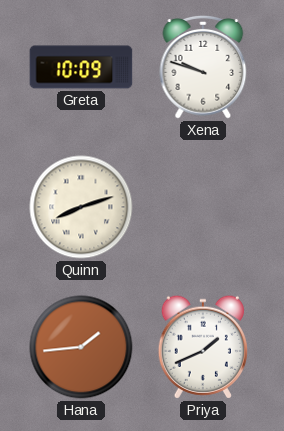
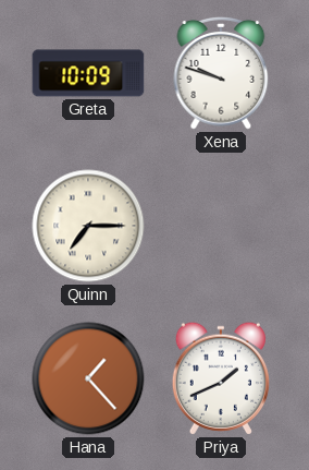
Quinn: 8:12 -> 7:15
Hana: 1:44 -> 1:23
